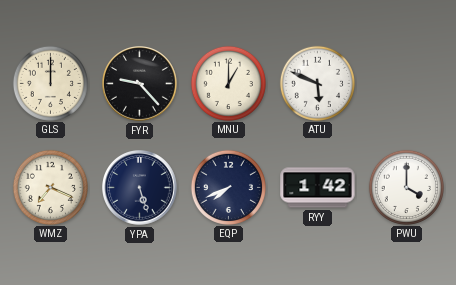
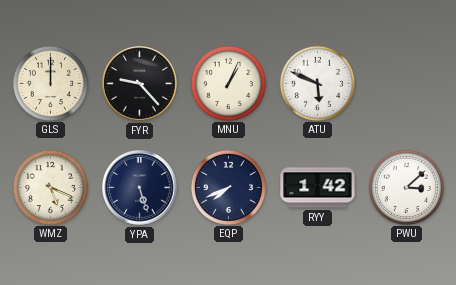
MNU: 1:00 -> 1:04
WMZ: 7:19 -> 5:19
PWU: 4:00 -> 3:08
